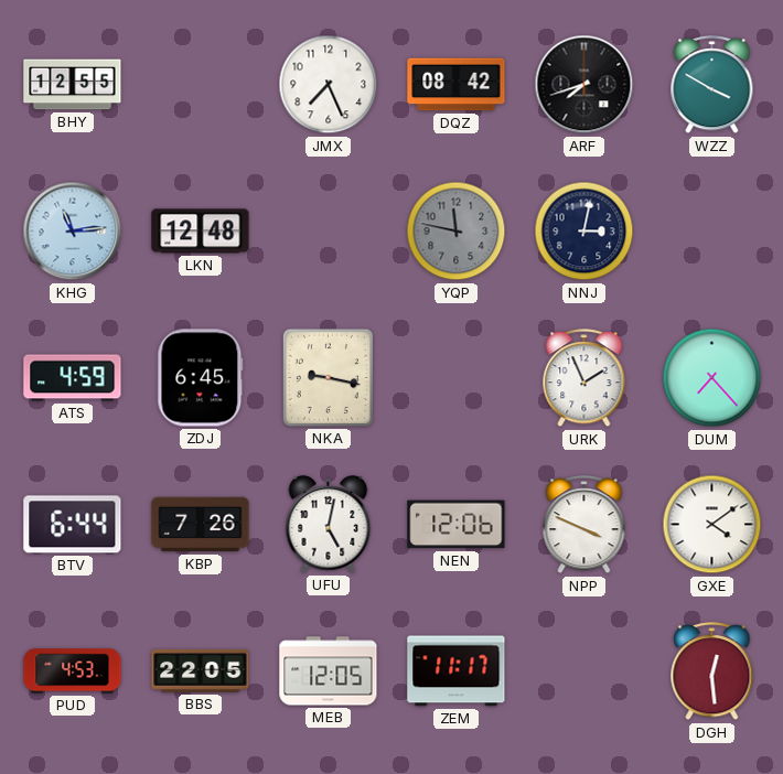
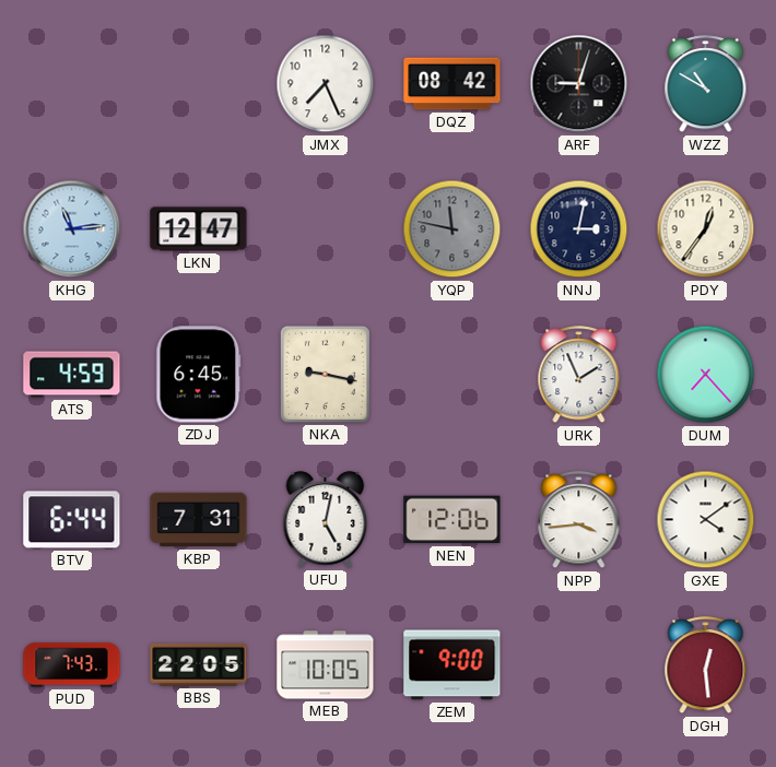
BHY: 12:55 -> none
ARF: 7:42 -> 9:03
WZZ: 3:50 -> 10:50
LKN: 12:48 -> 12:47
PDY: none -> 12:36
KBP: 7:26 -> 7:31
NPP: 3:49 -> 3:44
PUD: 4:53 -> 7:43
MEB: 12:05 -> 10:05
ZEM: 11:17 -> 9:00
